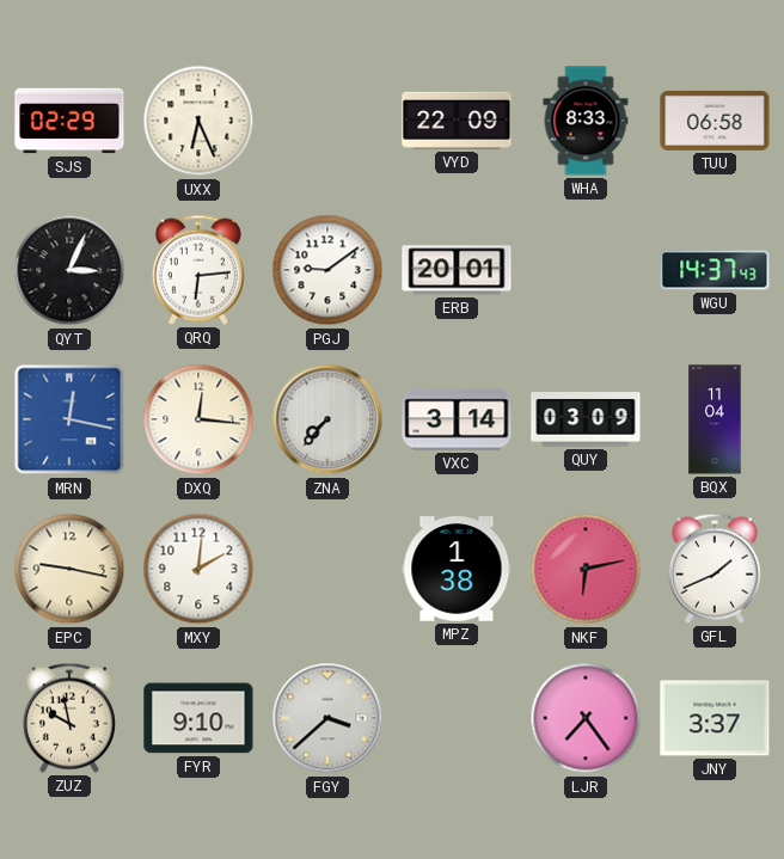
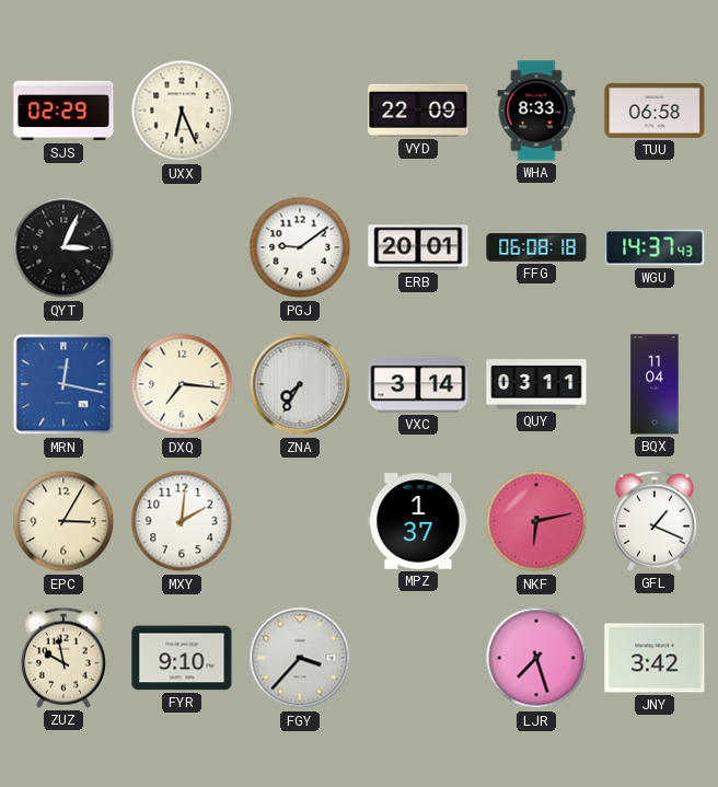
QRQ: 6:14 -> none
FFG: none -> 06:08
DXQ: 12:16 -> 7:16
ZNA: 7:37 -> 7:35
QUY: 03:09 -> 03:11
EPC: 9:17 -> 3:05
MPZ: 1:38 -> 1:37
GFL: 1:41 -> 1:19
FGY: 3:38 -> 3:37
LJR: 7:24 -> 7:27
JNY: 3:37 -> 3:42
